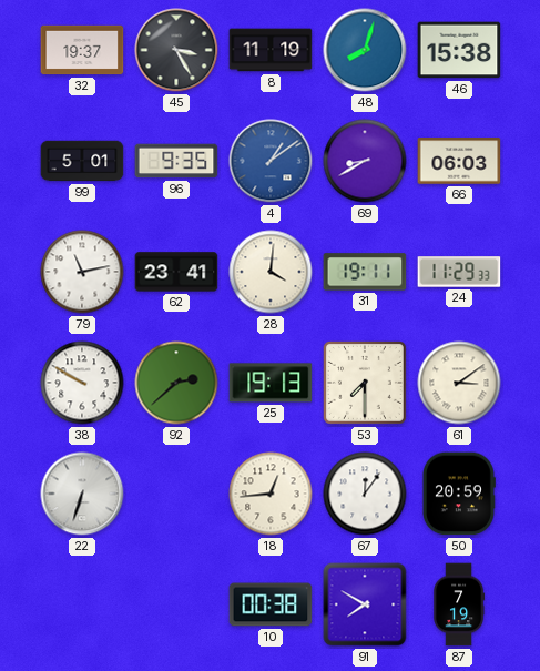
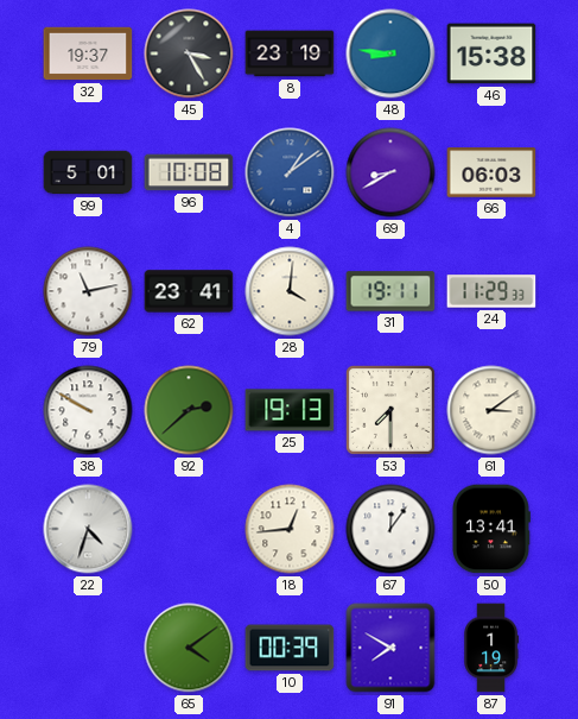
8: 11:19 -> 23:19
48: 8:03 -> 8:46
96: 9:35 -> 10:08
22: 6:33 -> 4:33
50: 20:59 -> 13:41
65: none -> 4:09
10: 00:38 -> 00:39
87: 7:19 -> 1:19
